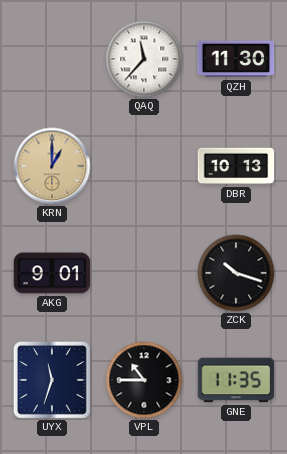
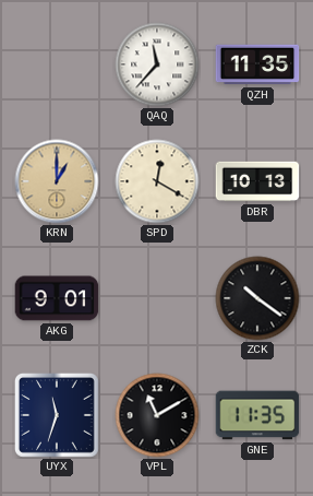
QZH: 11:30 -> 11:35
SPD: none -> 12:20
ZCK: 10:18 -> 10:21
VPL: 10:45 -> 11:10
